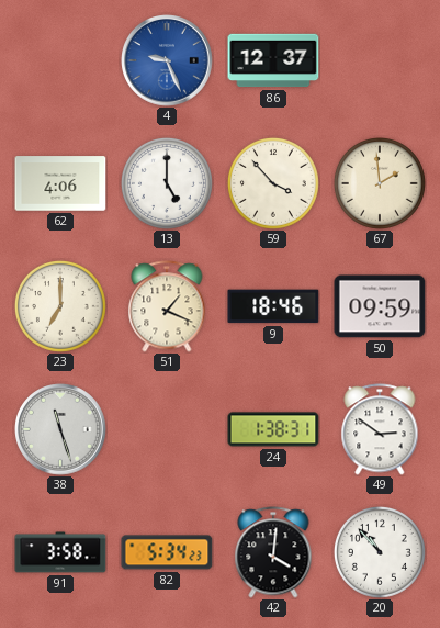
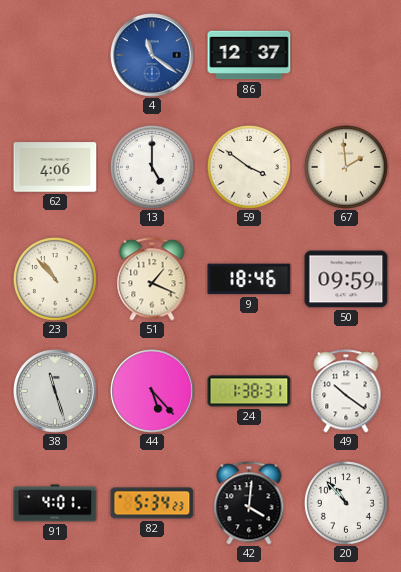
4: 9:26 -> 11:21
59: 3:53 -> 3:51
23: 7:00 -> 10:53
44: none -> 5:23
49: 2:51 -> 10:21
91: 3:58 -> 4:01
